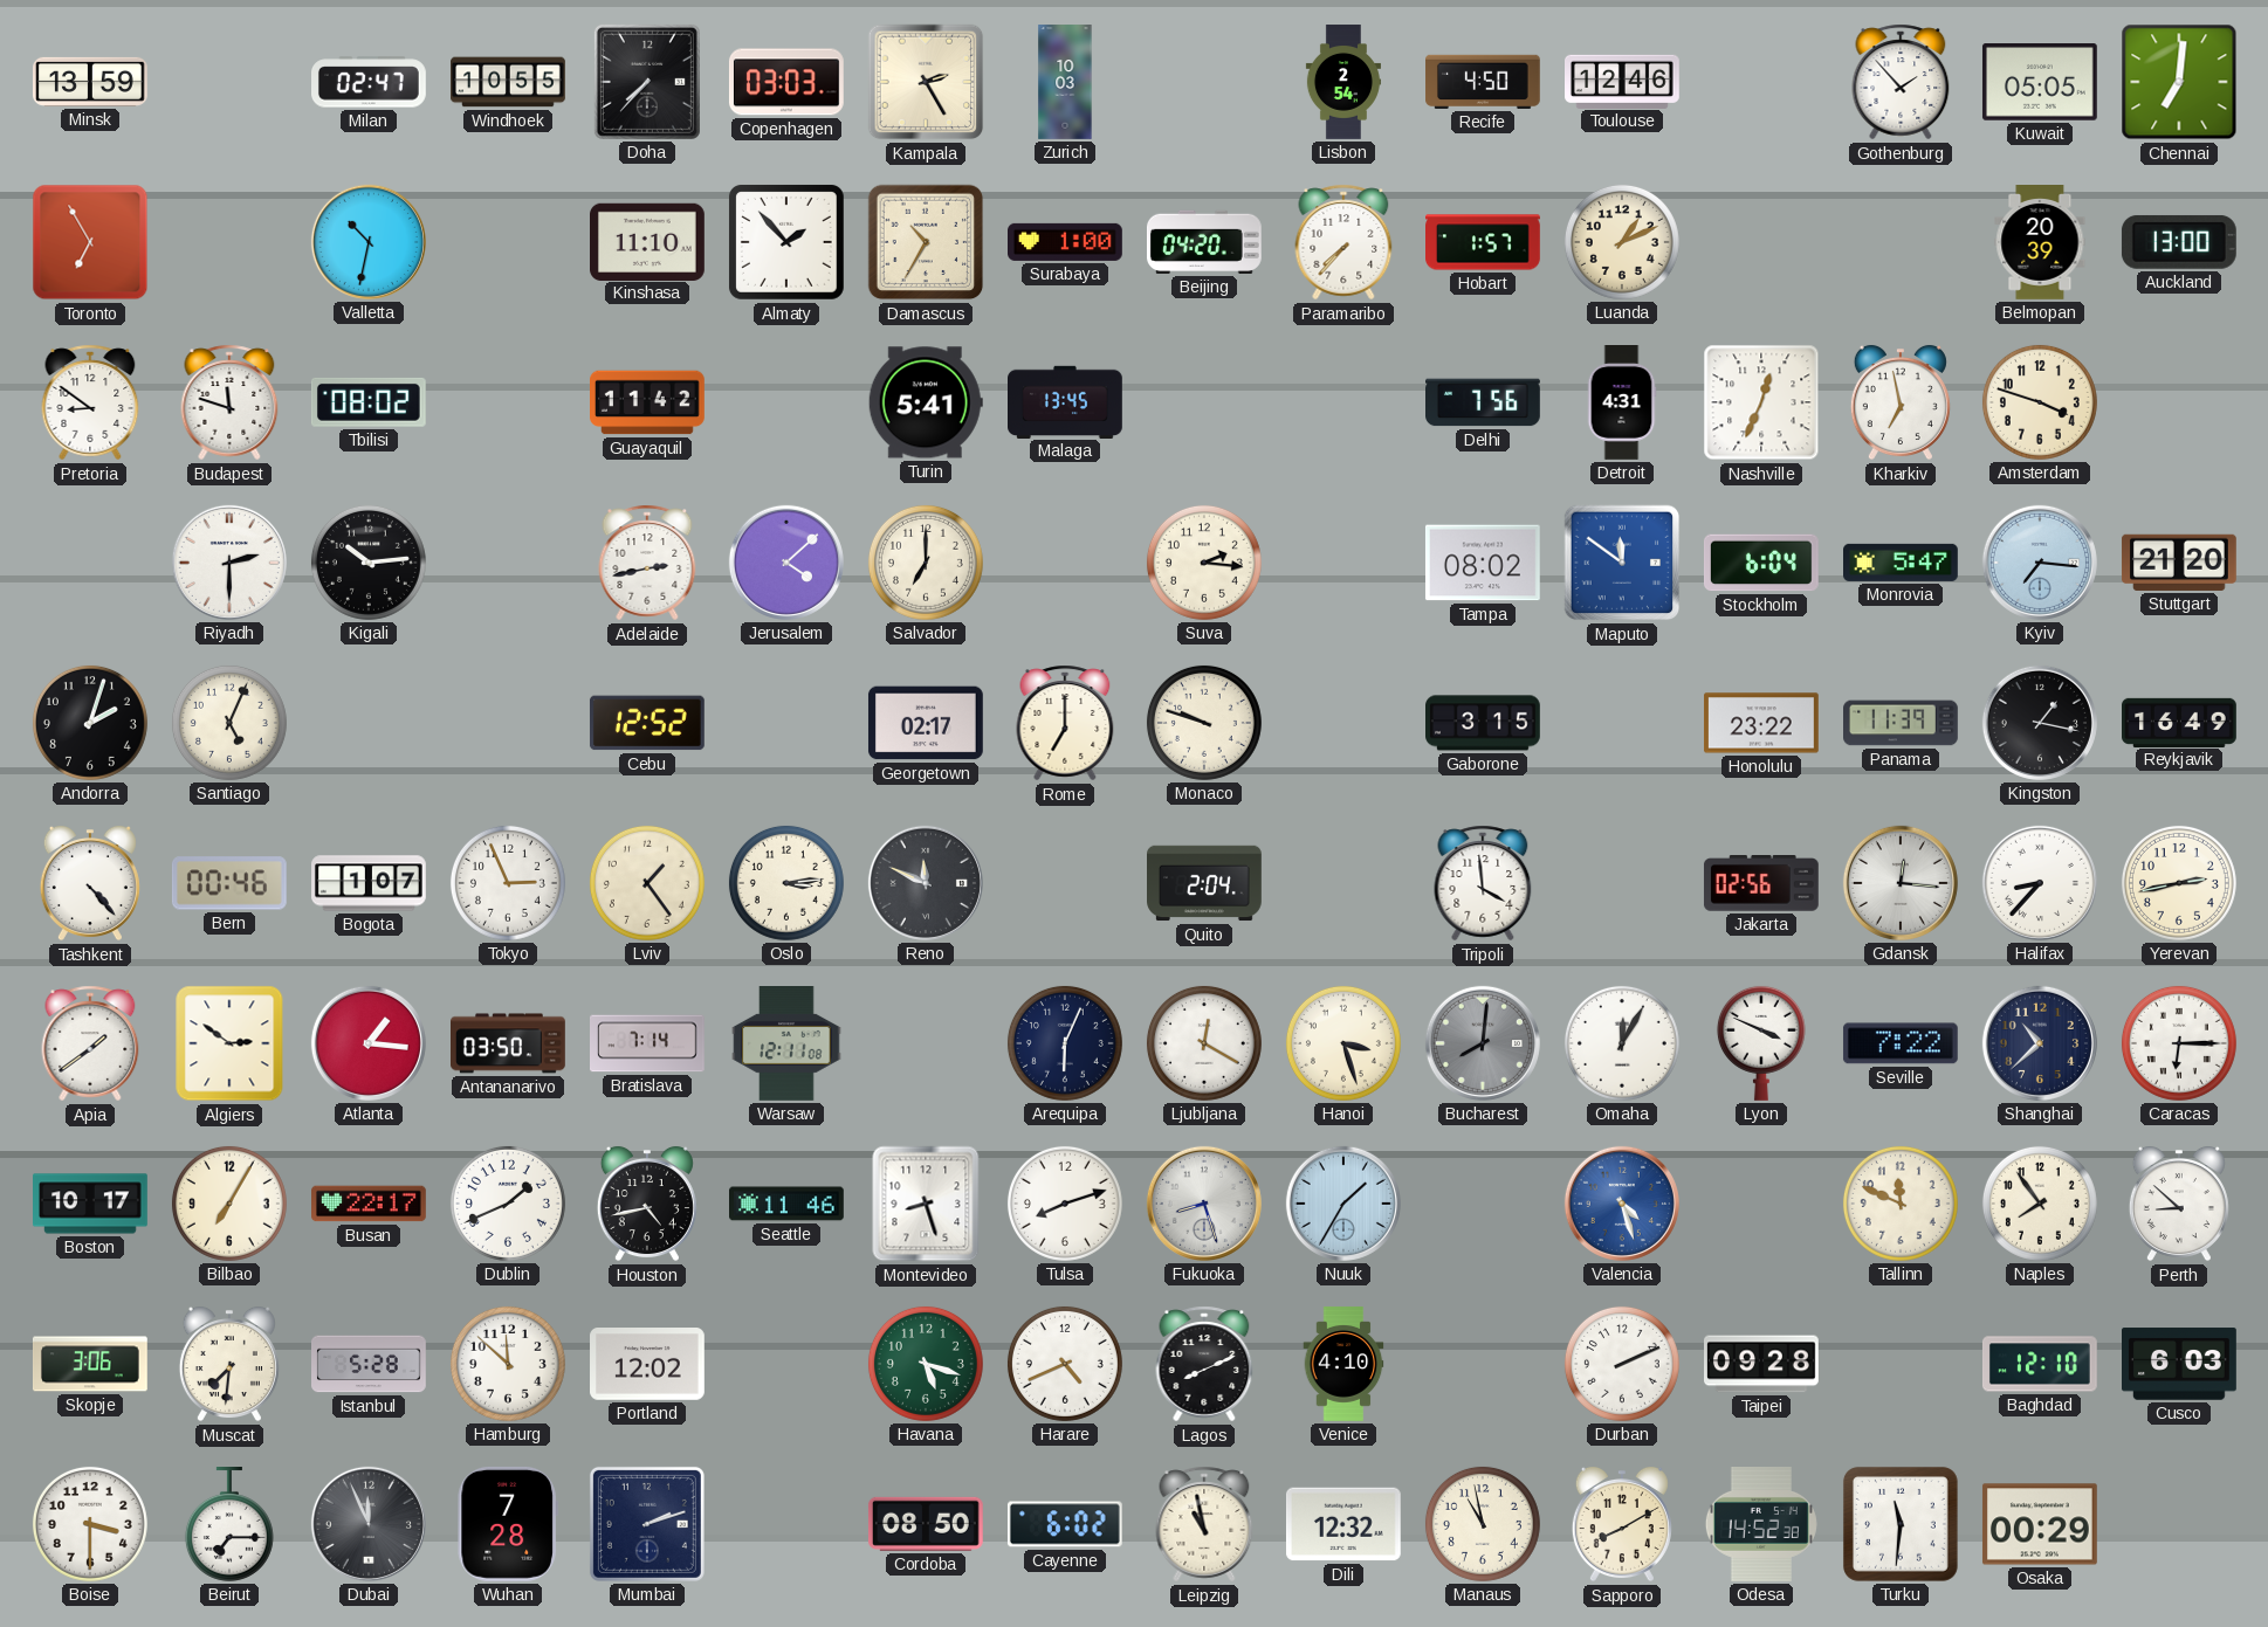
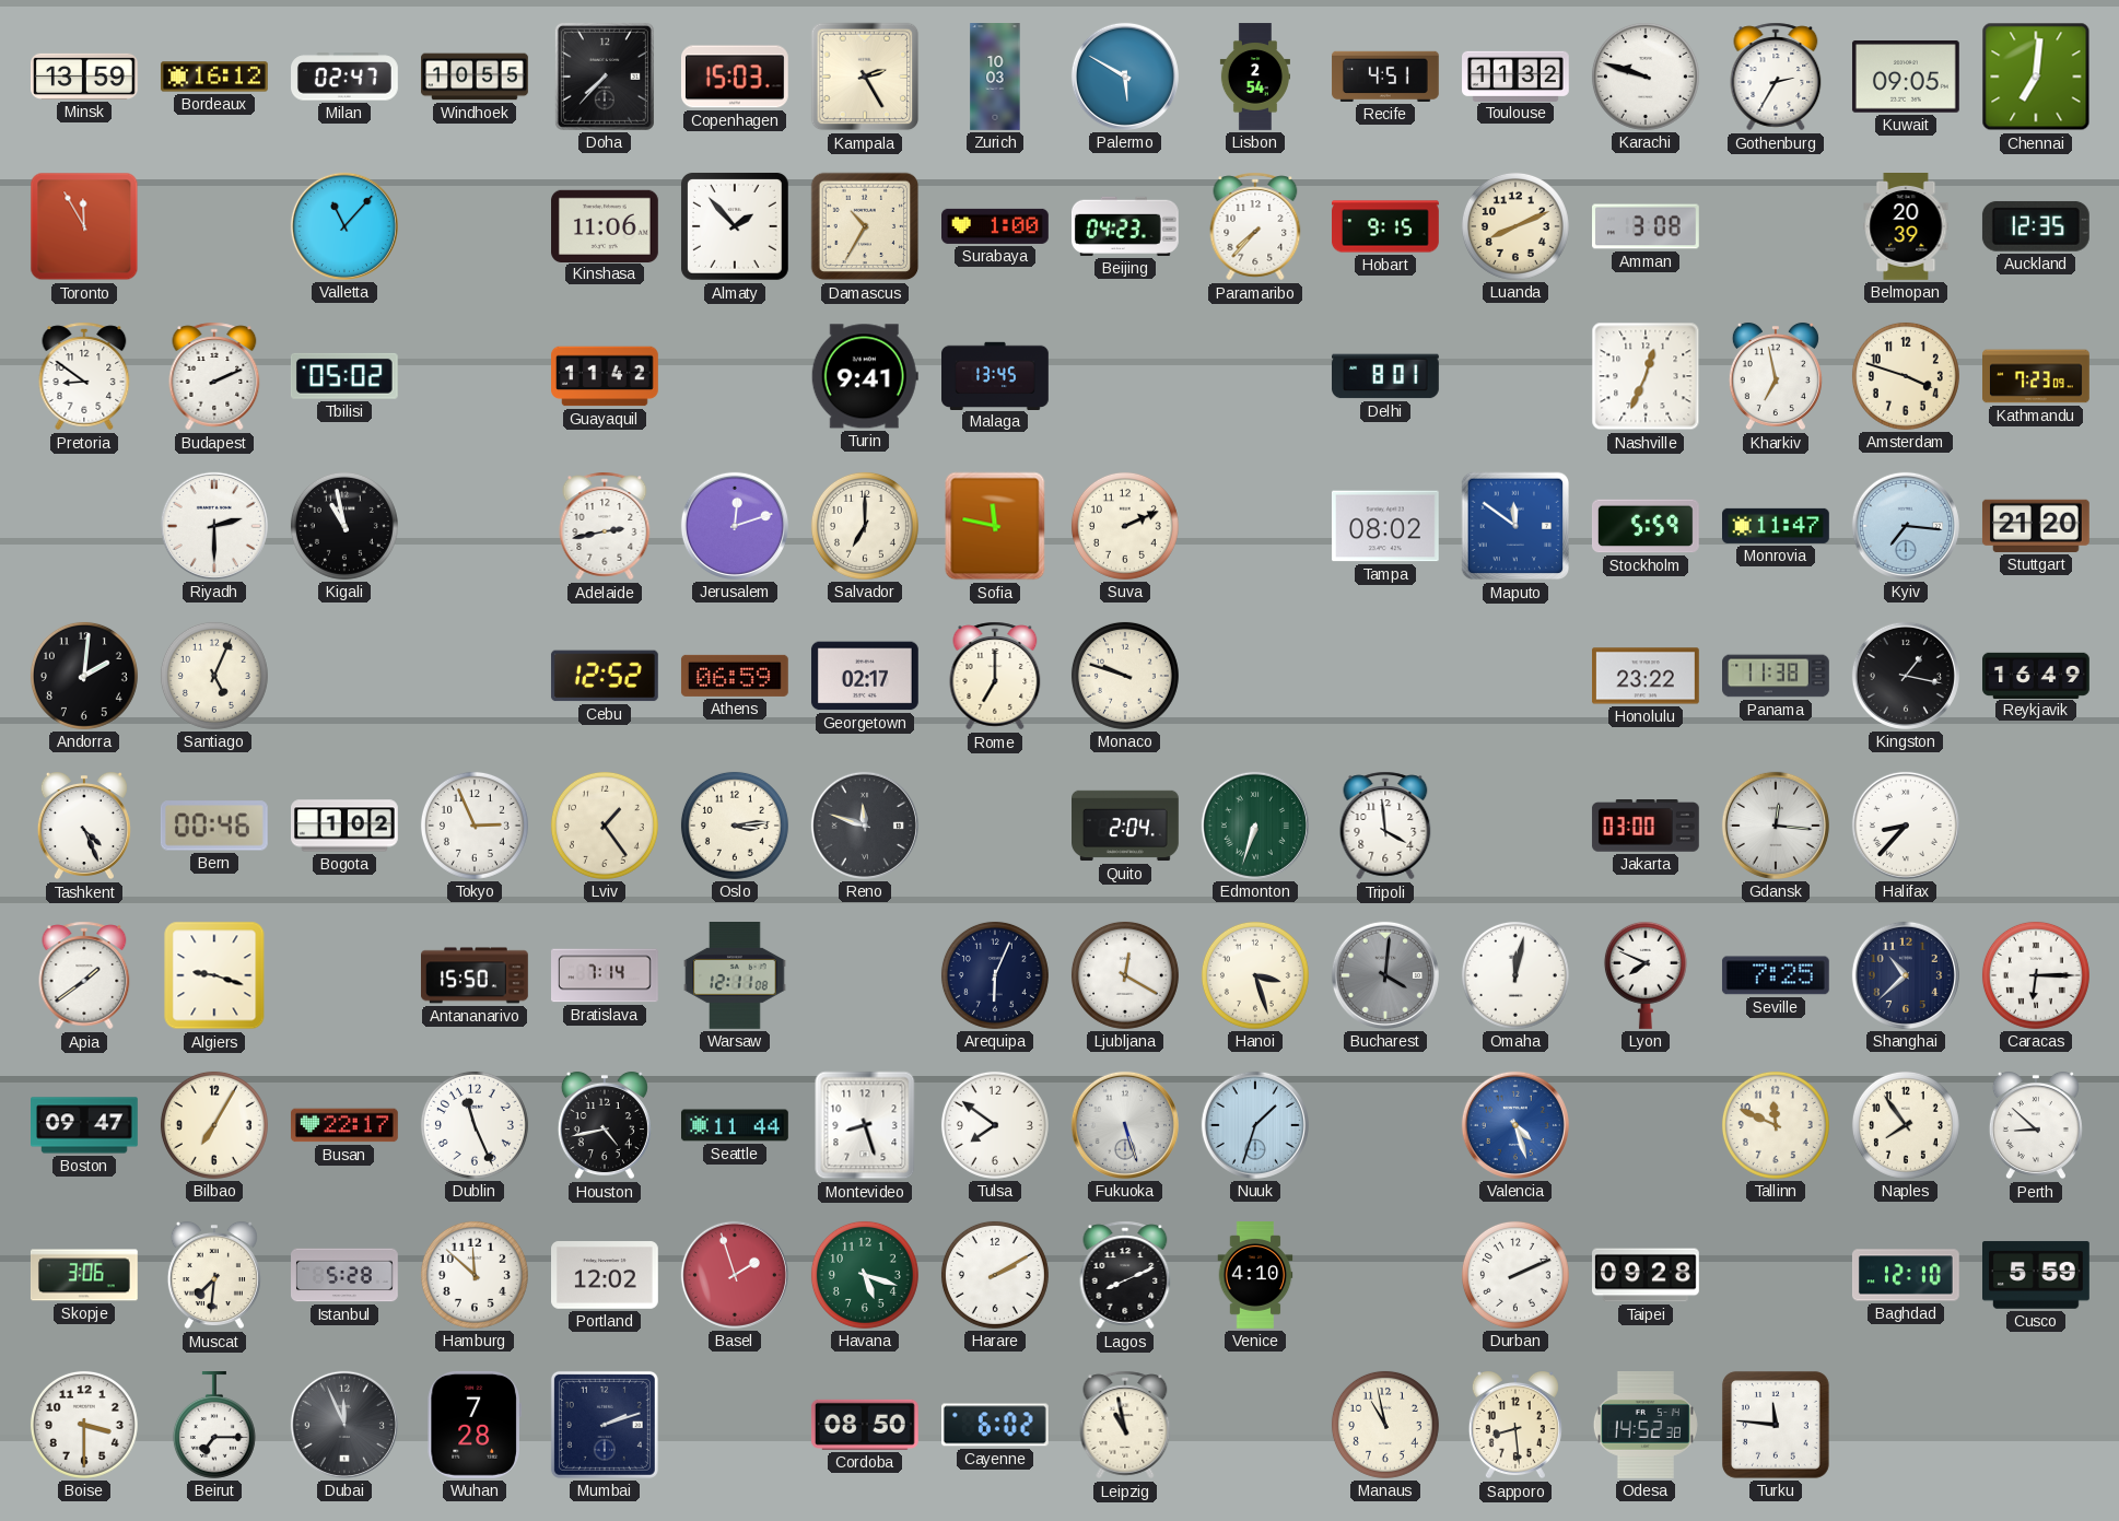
Bordeaux: none -> 16:12
Copenhagen: 03:03 -> 15:03
Palermo: none -> 5:50
Recife: 4:50 -> 4:51
Toulouse: 12:46 -> 11:32
Karachi: none -> 9:48
Gothenburg: 1:53 -> 2:35
Kuwait: 05:05 -> 09:05
Toronto: 6:55 -> 11:55
Valletta: 10:32 -> 11:07
Kinshasa: 11:10 -> 11:06
Beijing: 04:20 -> 04:23
Hobart: 1:57 -> 9:15
Luanda: 1:11 -> 8:11
Amman: none -> 3:08
Auckland: 13:00 -> 12:35
Budapest: 11:48 -> 2:11
Tbilisi: 08:02 -> 05:02
Turin: 5:41 -> 9:41
Delhi: 7:56 -> 8:01
Detroit: 4:31 -> none
Kathmandu: none -> 7:23
Kigali: 10:14 -> 10:58
Jerusalem: 4:08 -> 12:12
Sofia: none -> 11:47
Suva: 2:16 -> 2:11
Stockholm: 6:04 -> 5:59
Monrovia: 5:47 -> 11:47
Andorra: 2:03 -> 2:01
Athens: none -> 06:59
Gaborone: 3:15 -> none
Panama: 11:39 -> 11:38
Tashkent: 4:23 -> 4:26
Bogota: 1:07 -> 1:02
Reno: 11:49 -> 11:48
Edmonton: none -> 6:33
Jakarta: 02:56 -> 03:00
Yerevan: 2:43 -> none
Algiers: 2:51 -> 9:18
Atlanta: 1:16 -> none
Antananarivo: 03:50 -> 15:50
Bucharest: 8:01 -> 4:01
Omaha: 12:05 -> 12:02
Lyon: 3:49 -> 7:49
Seville: 7:22 -> 7:25
Boston: 10:17 -> 09:47
Dublin: 1:41 -> 11:26
Seattle: 11:46 -> 11:44
Tulsa: 8:12 -> 7:51
Fukuoka: 8:27 -> 5:27
Nuuk: 1:35 -> 1:33
Basel: none -> 1:57
Harare: 4:41 -> 2:10
Cusco: 6:03 -> 5:59
Dili: 12:32 -> none
Sapporo: 8:10 -> 8:29
Turku: 11:31 -> 11:46
Osaka: 00:29 -> none
